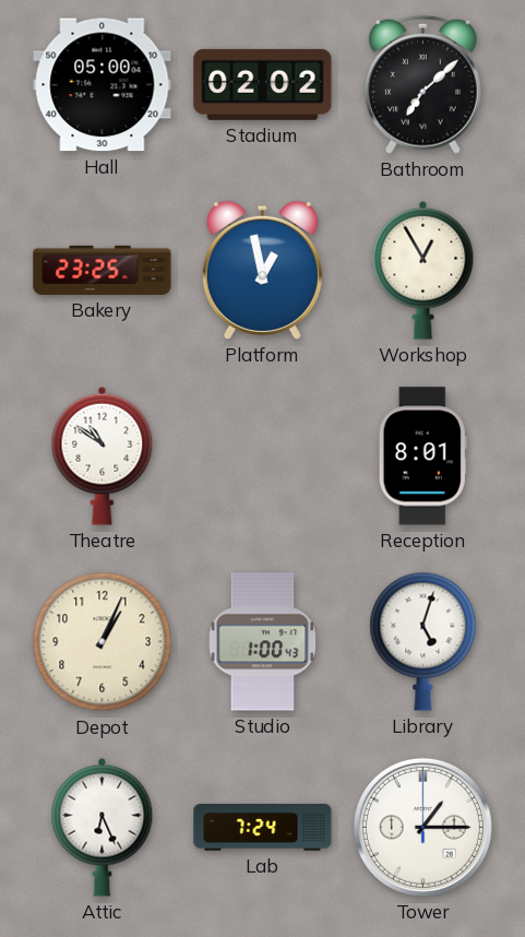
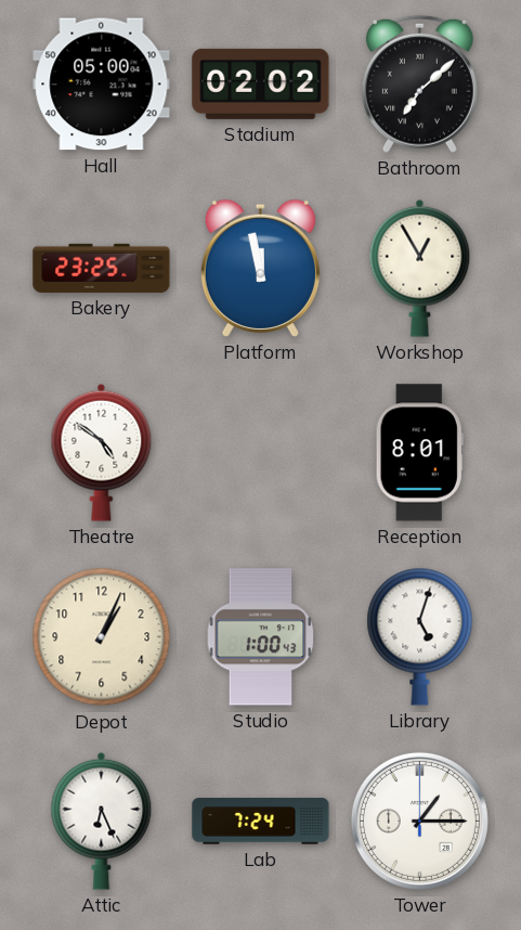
Platform: 12:58 -> 11:58
Theatre: 10:51 -> 4:51
